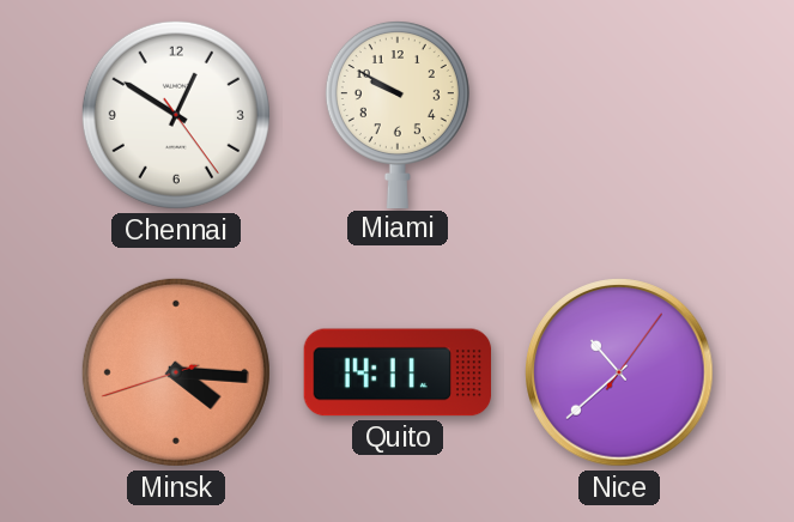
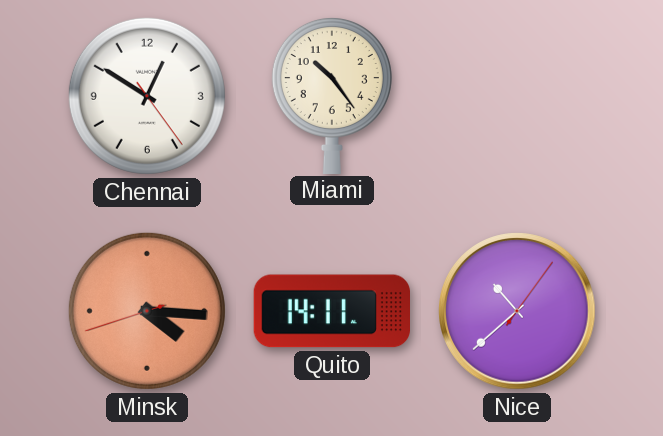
Miami: 9:50 -> 10:24
